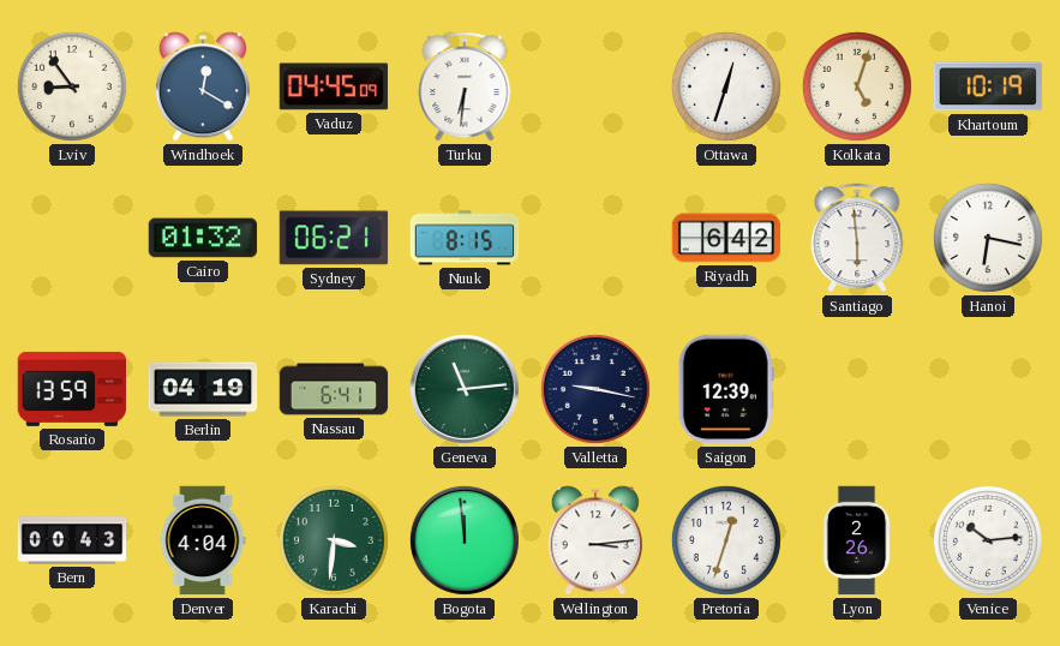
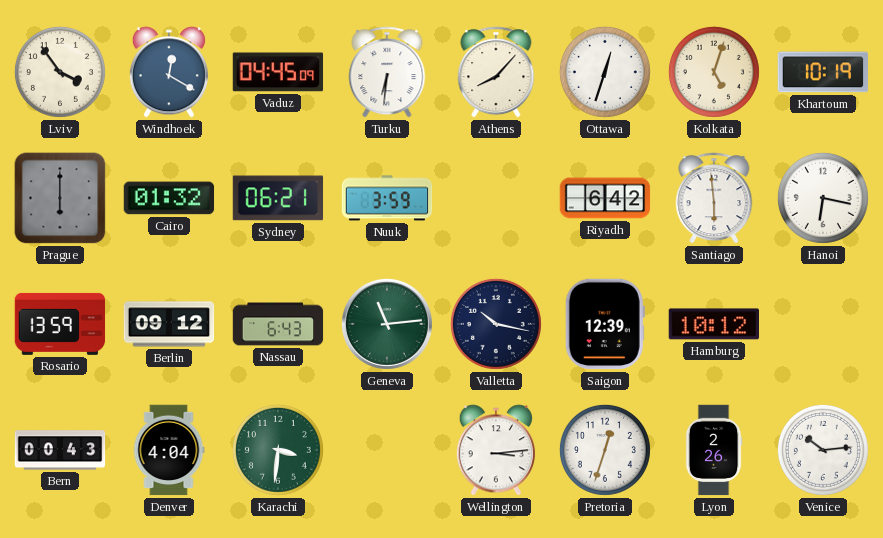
Lviv: 8:54 -> 3:54
Athens: none -> 8:07
Prague: none -> 6:00
Nuuk: 8:15 -> 3:59
Berlin: 04:19 -> 09:12
Nassau: 6:41 -> 6:43
Valletta: 9:17 -> 10:17
Hamburg: none -> 10:12
Bogota: 11:59 -> none
